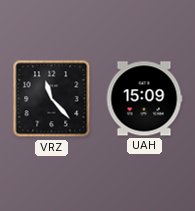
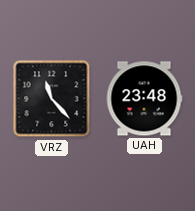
UAH: 15:09 -> 23:48
